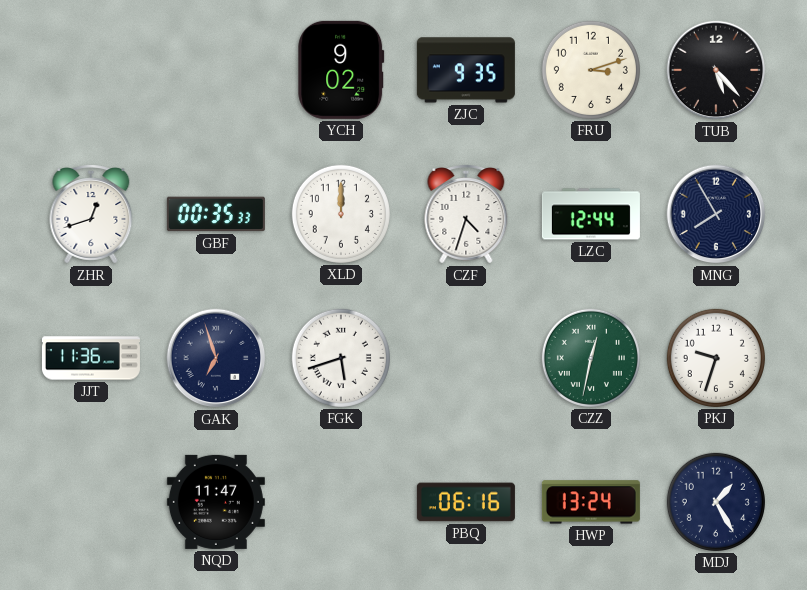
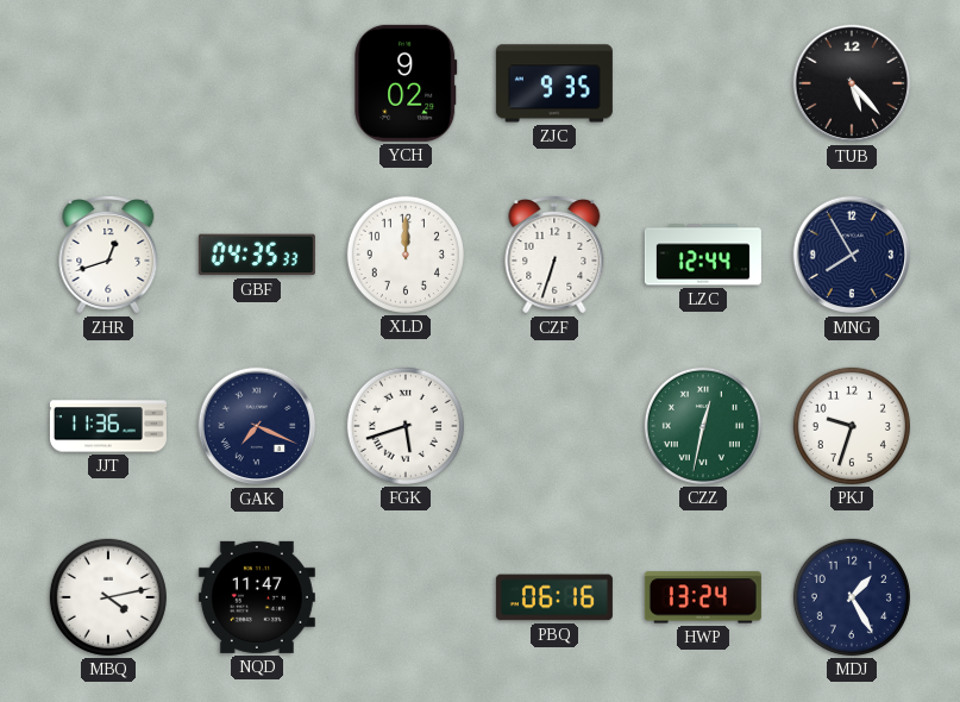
FRU: 3:12 -> none
GBF: 00:35 -> 04:35
CZF: 4:33 -> 6:33
GAK: 6:57 -> 7:19
MBQ: none -> 4:13
